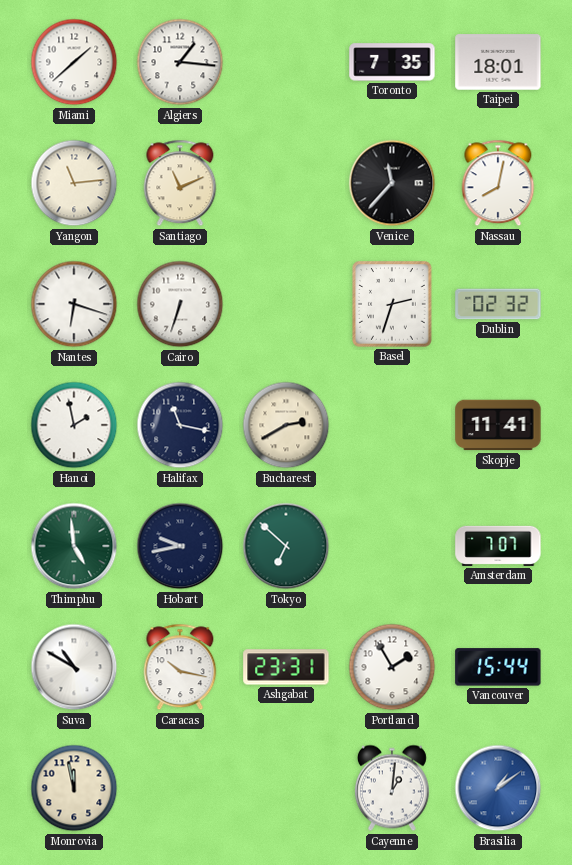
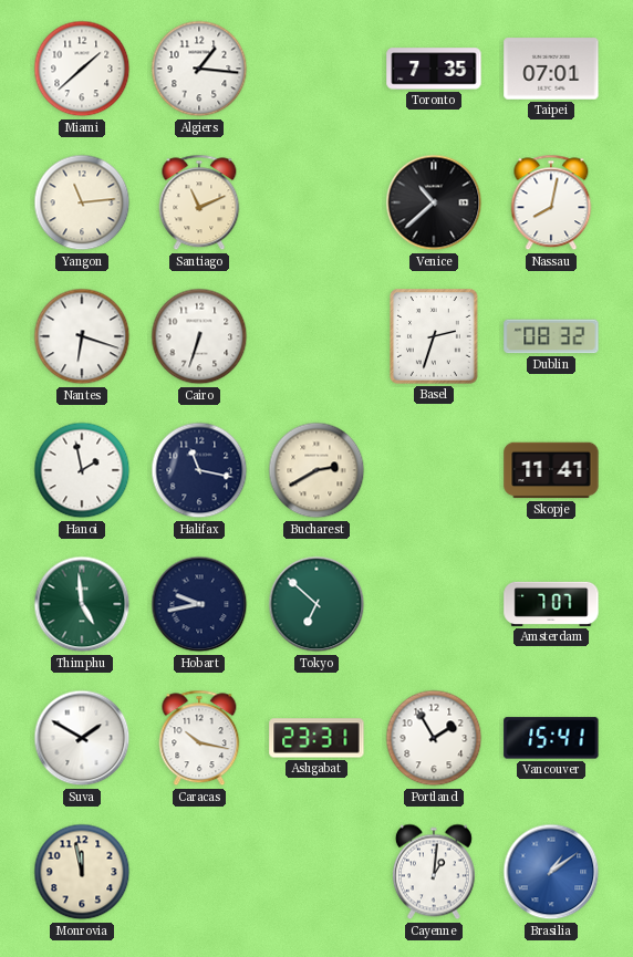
Taipei: 18:01 -> 07:01
Venice: 11:37 -> 10:38
Dublin: 02:32 -> 08:32
Suva: 10:50 -> 1:50
Vancouver: 15:44 -> 15:41
